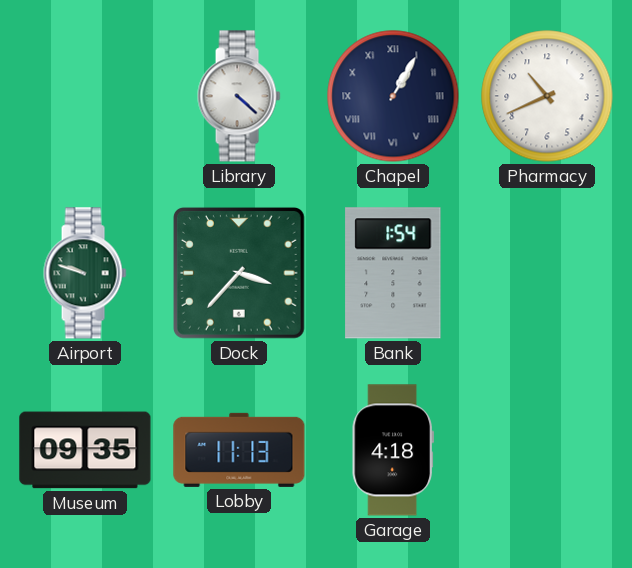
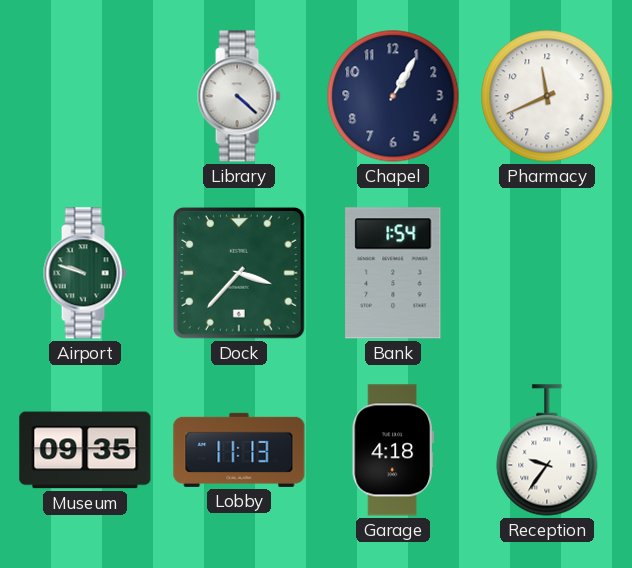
Chapel numerals: Roman -> Arabic
Pharmacy: 10:41 -> 11:41
Reception: none -> 9:36
